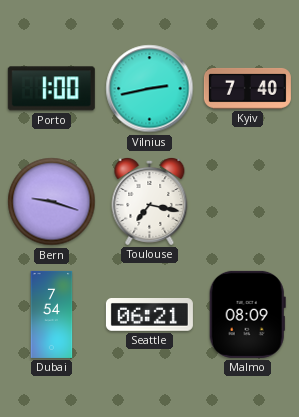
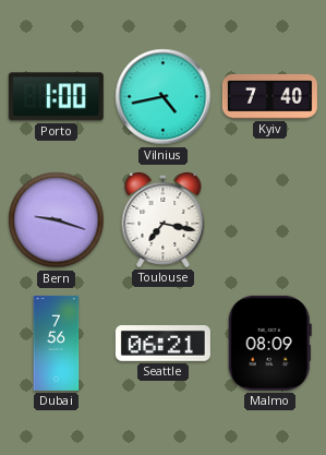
Vilnius: 2:43 -> 4:43
Dubai: 7:54 -> 7:56
